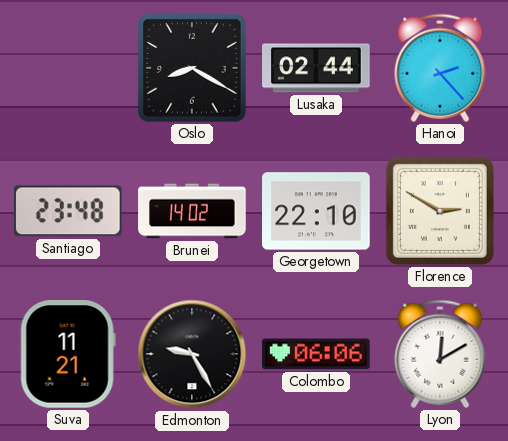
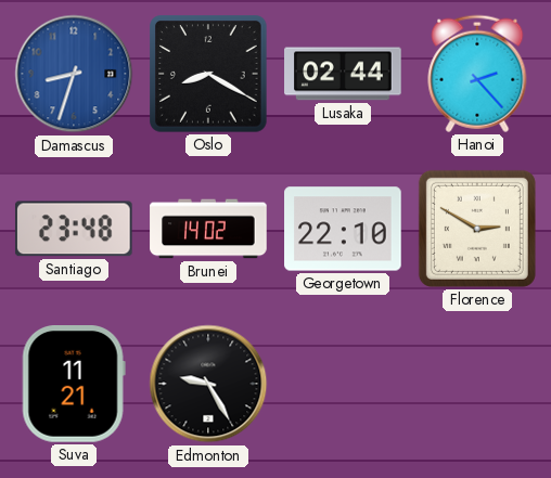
Damascus: none -> 8:33
Colombo: 06:06 -> none
Lyon: 12:10 -> none
